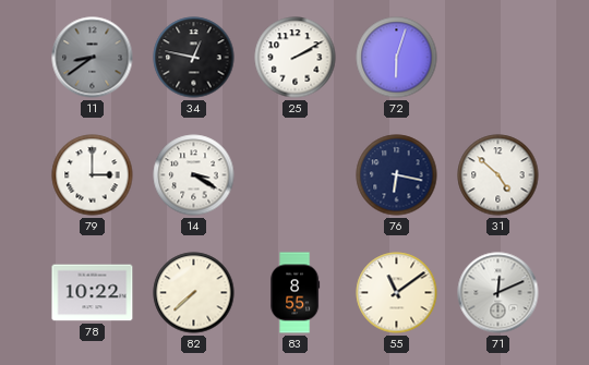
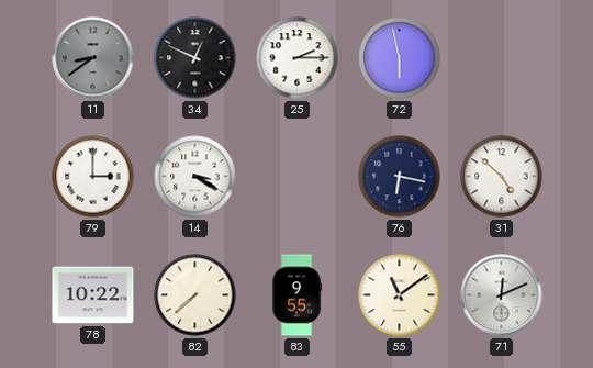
34: 12:47 -> 12:49
25: 2:10 -> 2:15
72: 6:03 -> 5:58
83: 8:55 -> 9:55
